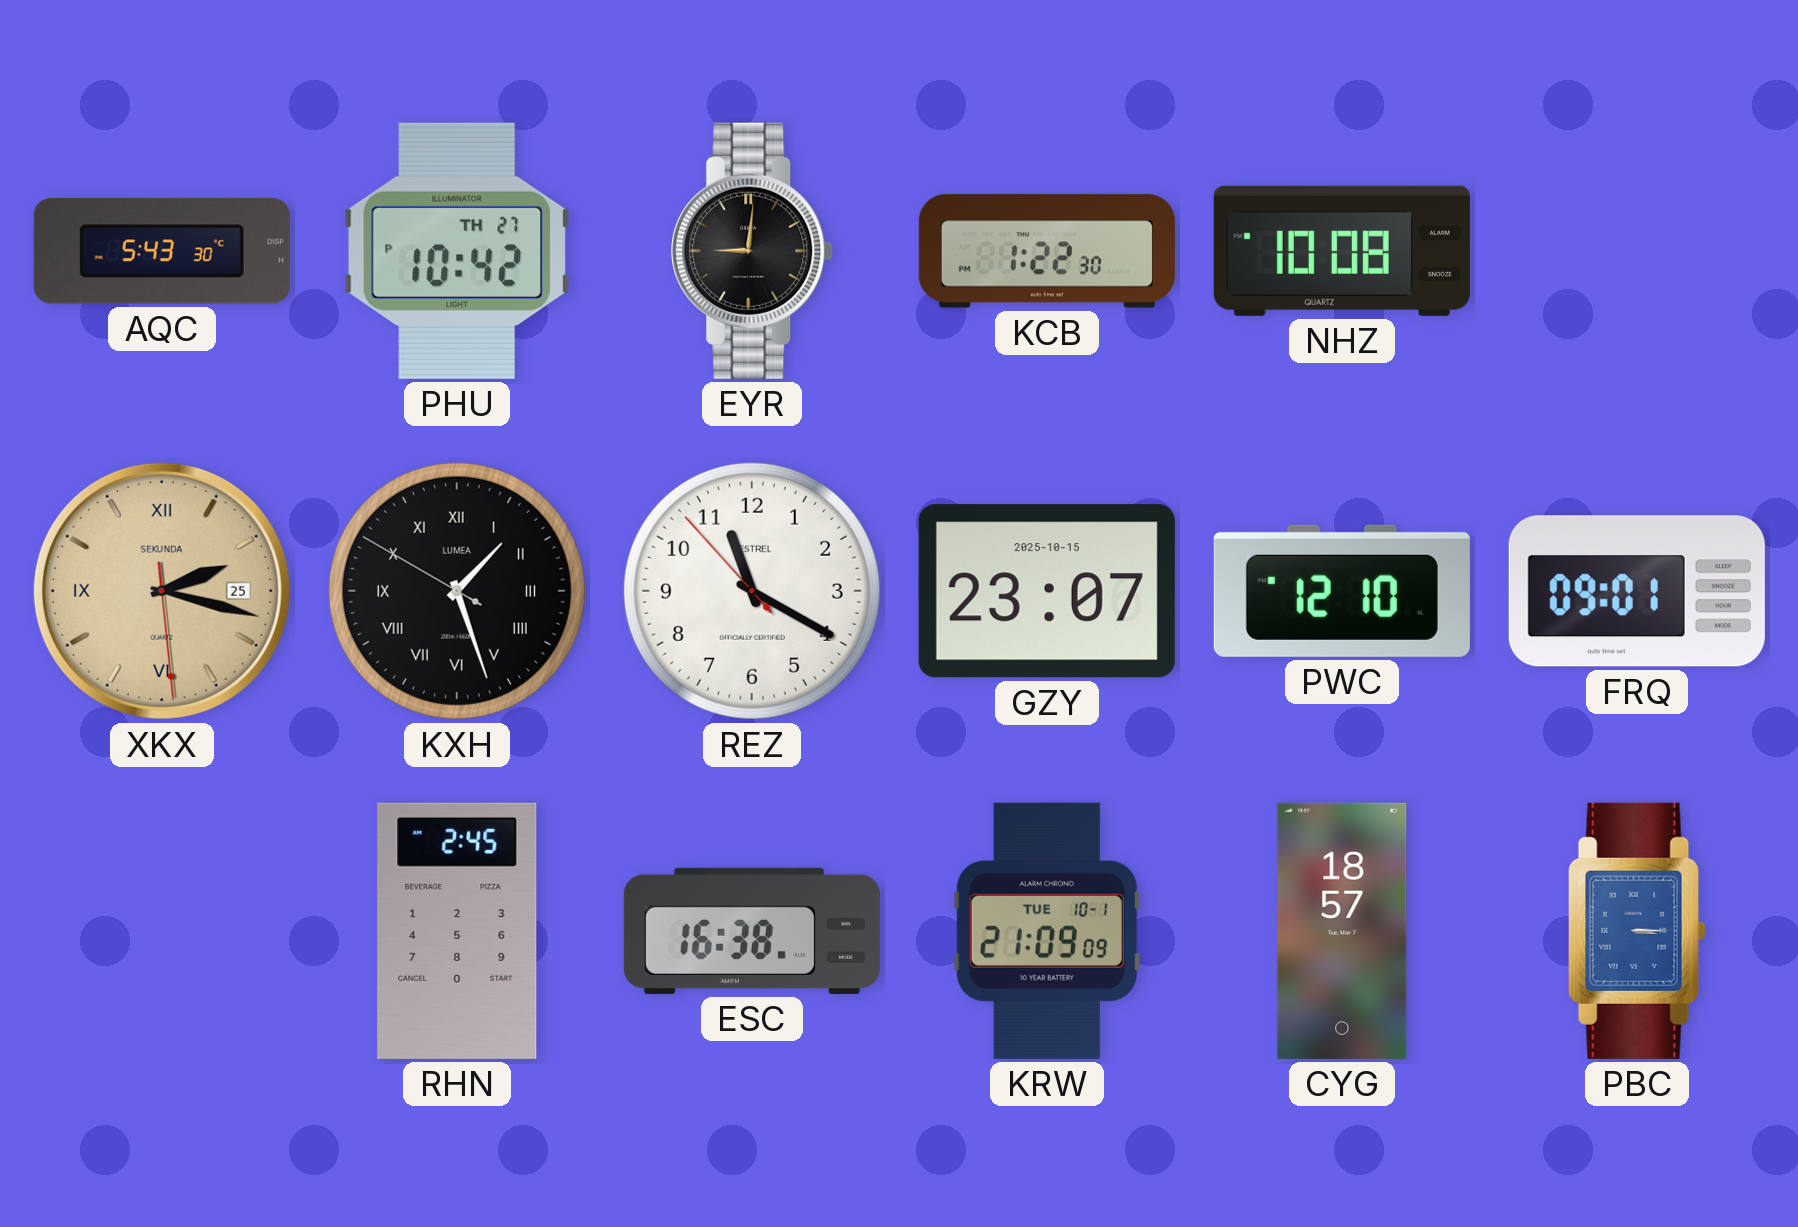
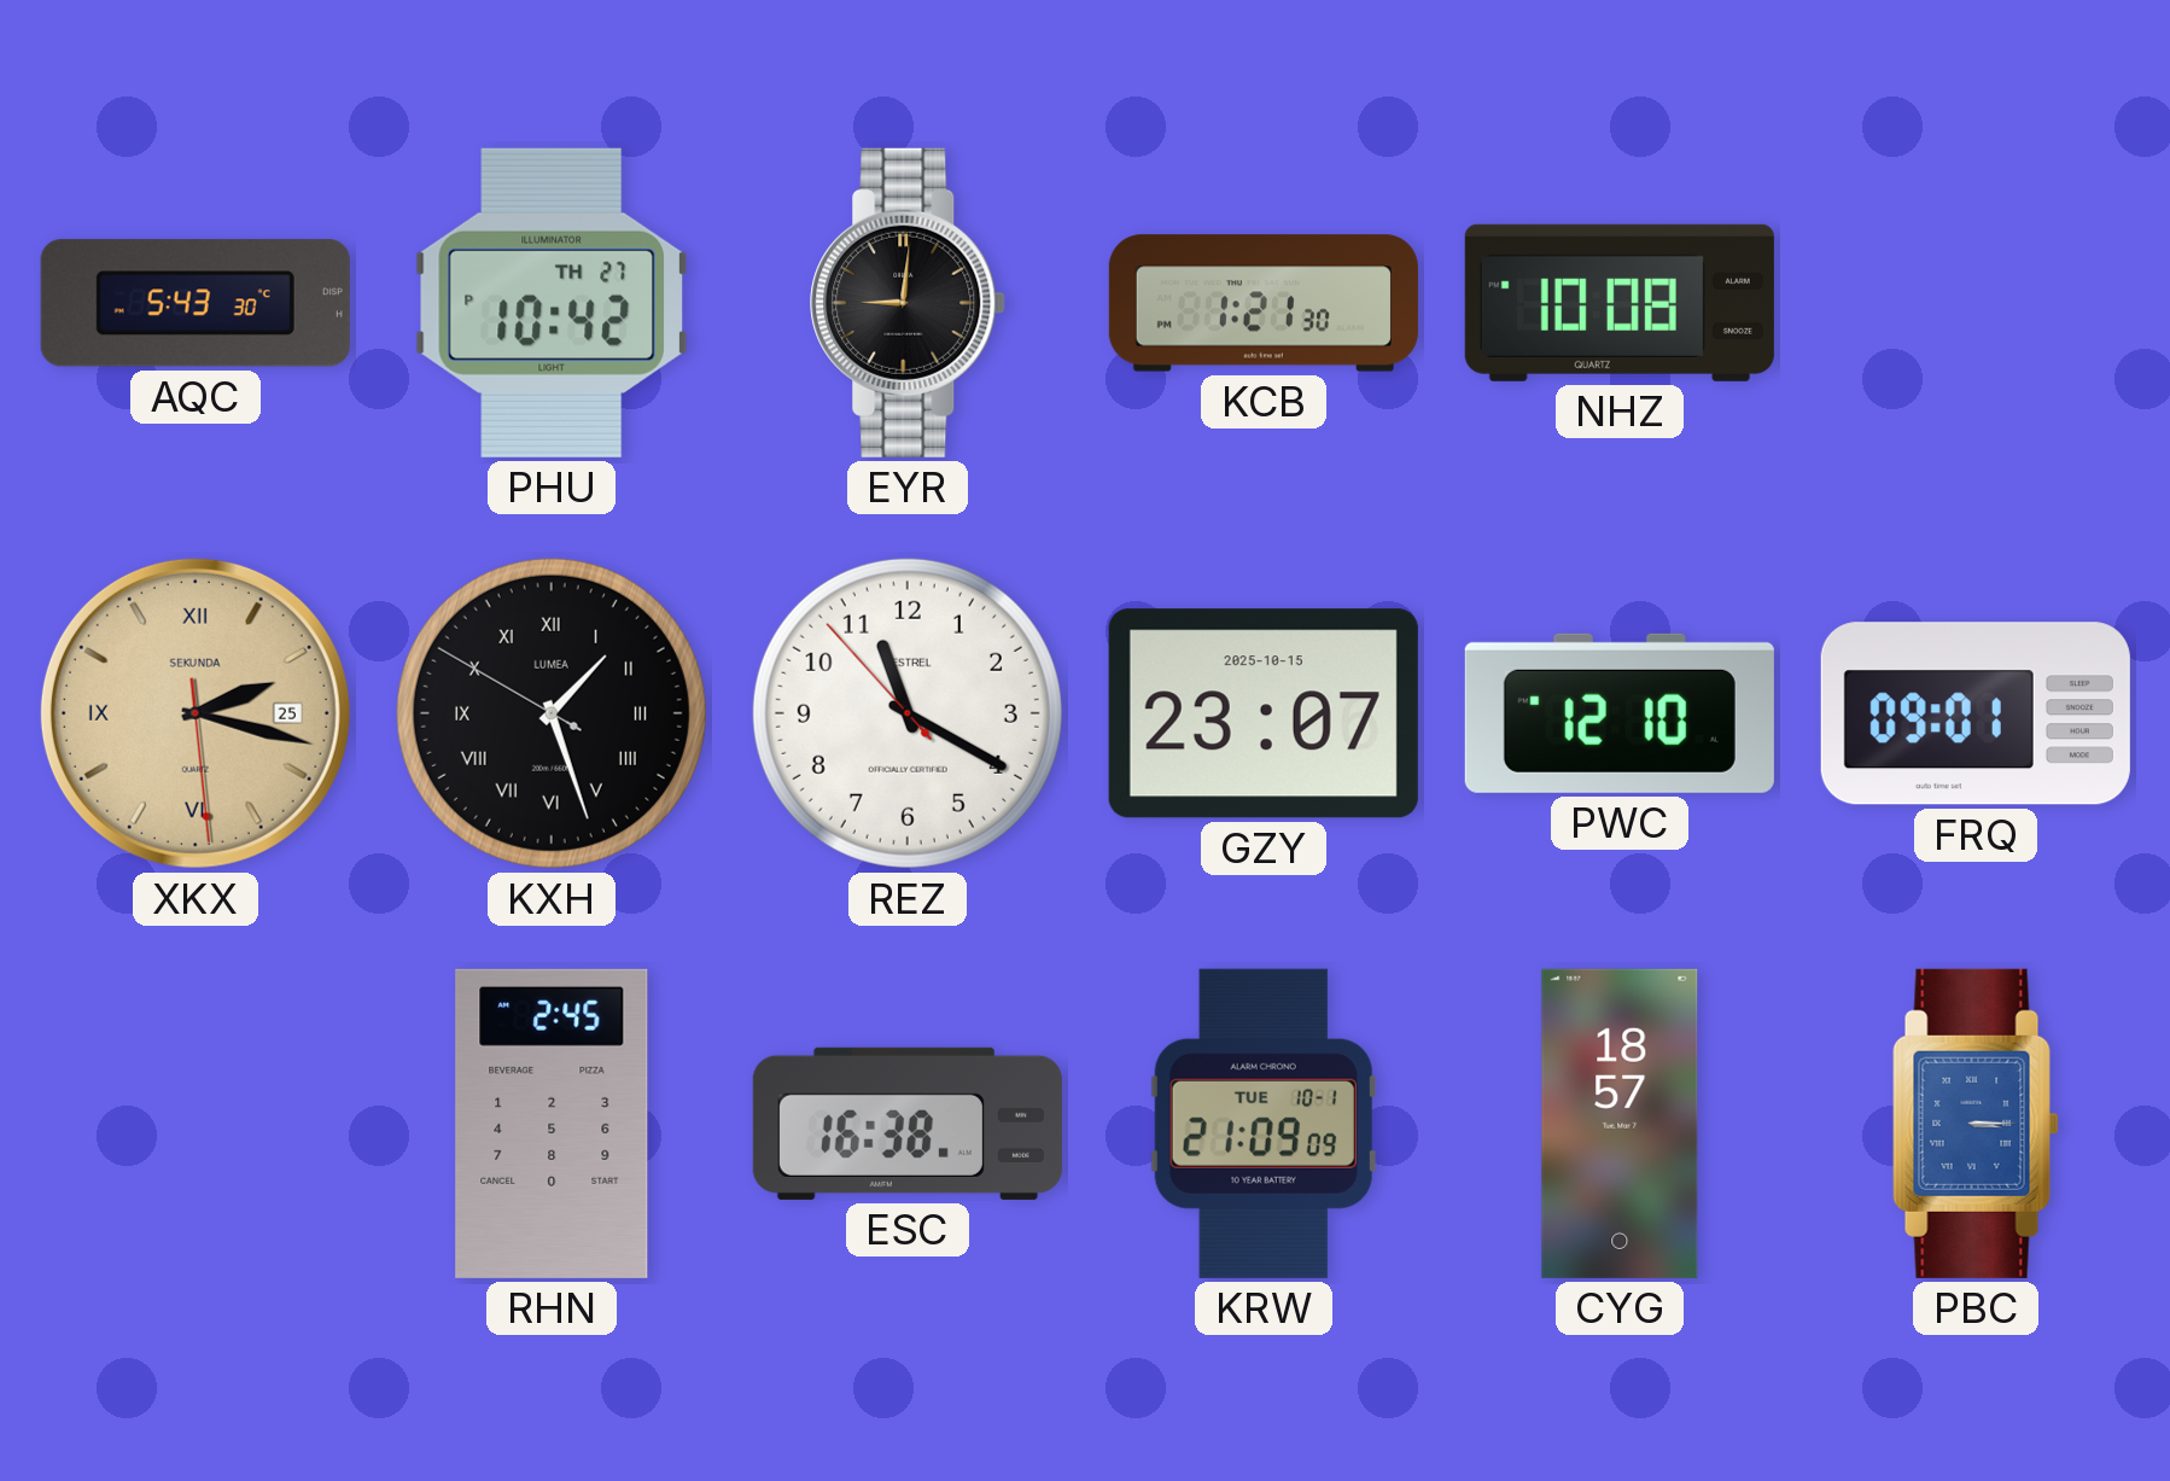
KCB: 1:22 -> 1:21
